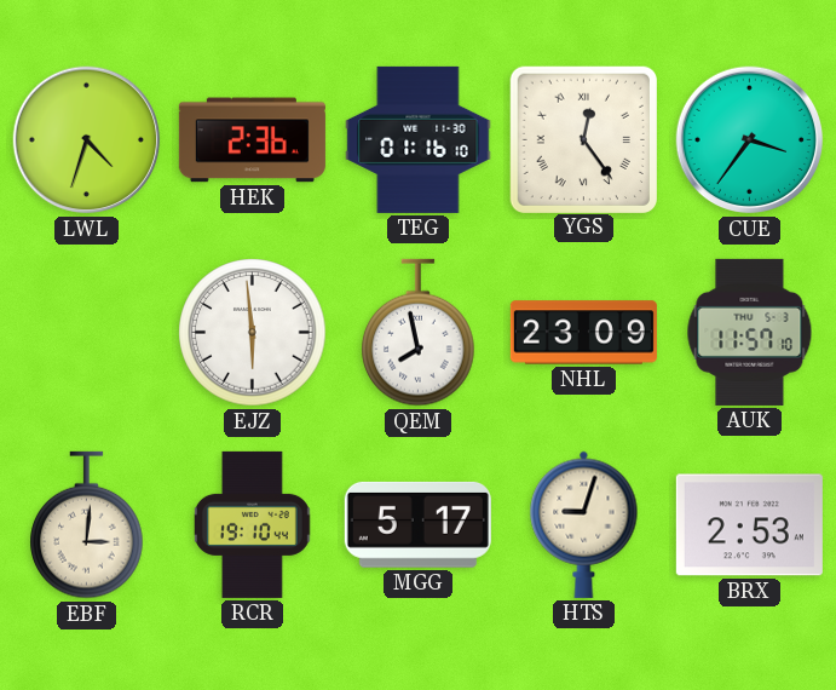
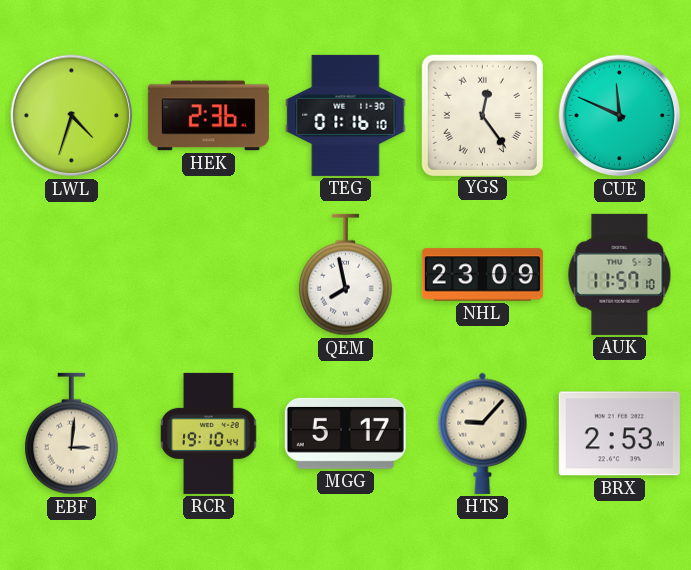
CUE: 3:36 -> 11:49
EJZ: 5:59 -> none
HTS: 9:03 -> 9:07
